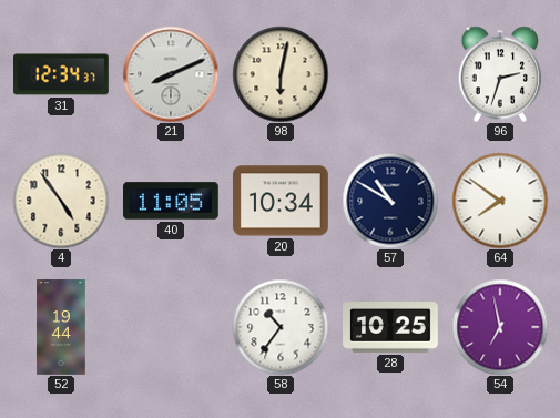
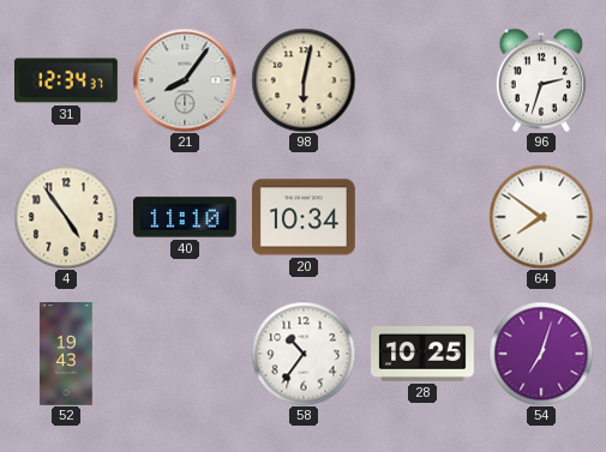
21: 8:11 -> 8:06
40: 11:05 -> 11:10
57: 10:50 -> none
52: 19:44 -> 19:43
54: 6:58 -> 7:03
